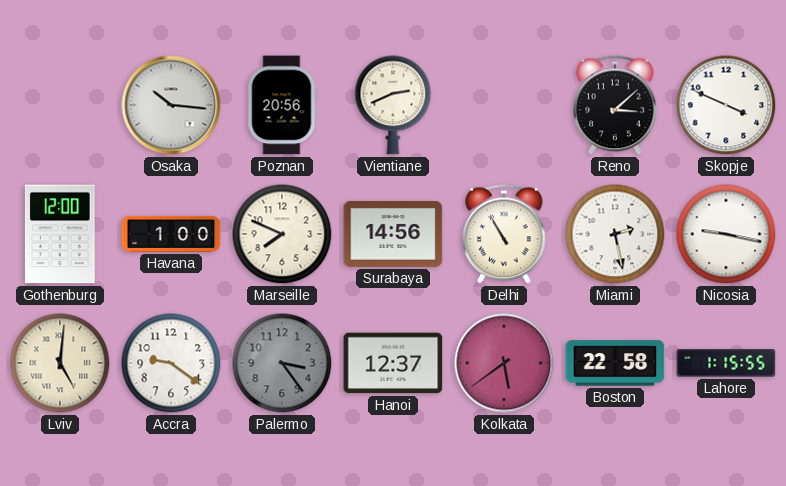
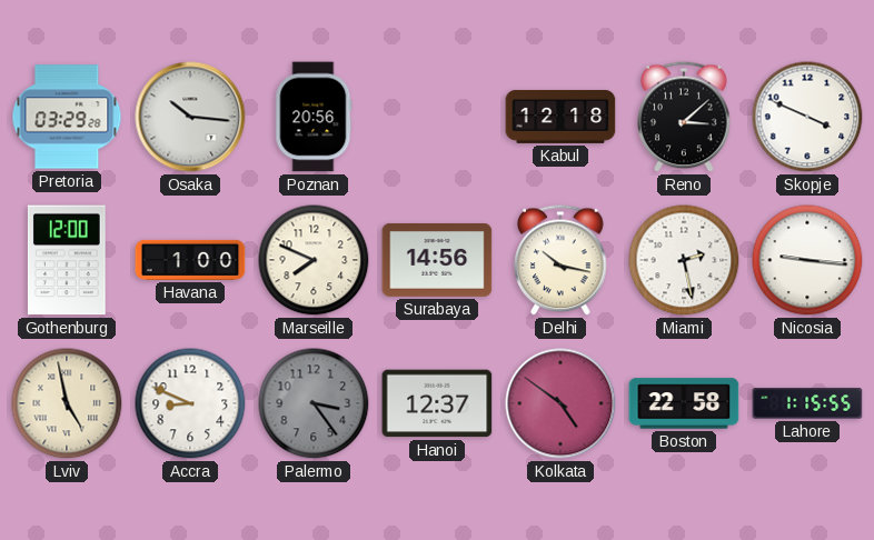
Pretoria: none -> 03:29
Vientiane: 2:41 -> none
Kabul: none -> 12:18
Delhi: 10:55 -> 10:17
Nicosia: 9:17 -> 9:16
Lviv: 5:01 -> 4:58
Accra: 9:21 -> 8:49
Kolkata: 5:39 -> 4:51
